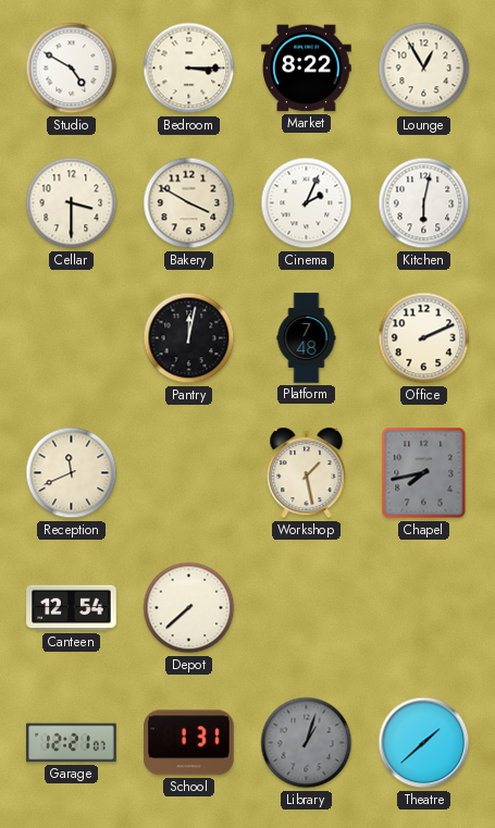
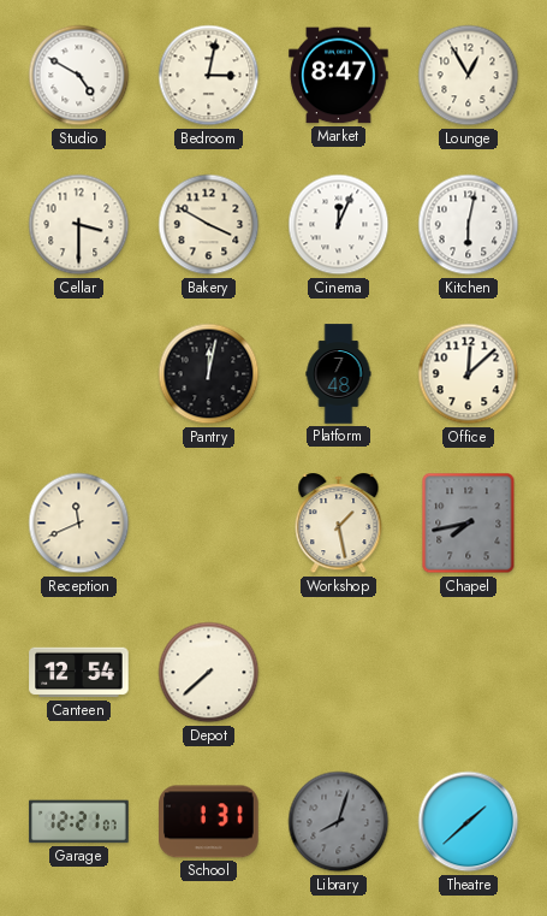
Bedroom: 3:15 -> 3:02
Market: 8:22 -> 8:47
Cinema: 2:04 -> 12:04
Office: 2:11 -> 12:08
Library: 1:03 -> 8:03
